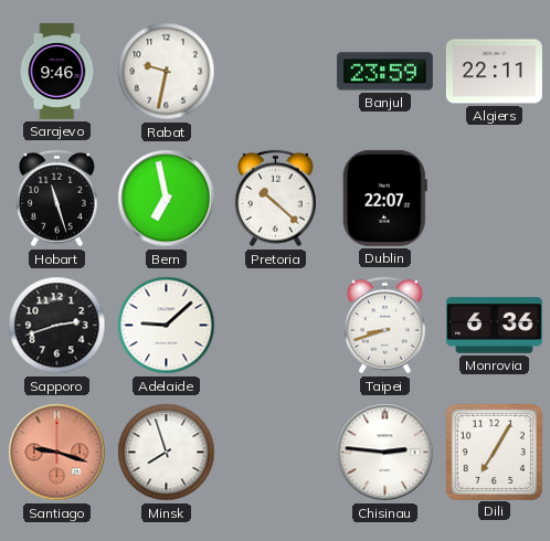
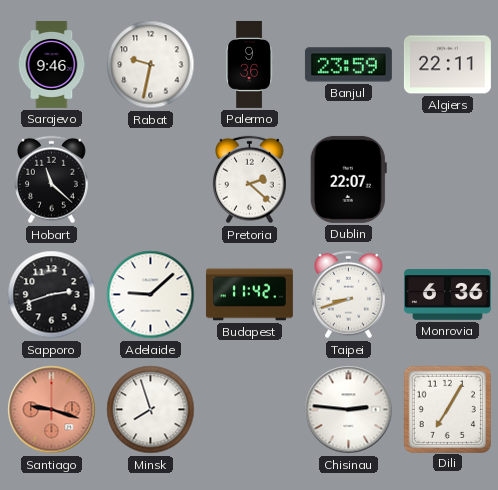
Palermo: none -> 9:36
Hobart: 11:27 -> 11:22
Bern: 6:58 -> none
Pretoria: 10:22 -> 2:22
Budapest: none -> 11:42
